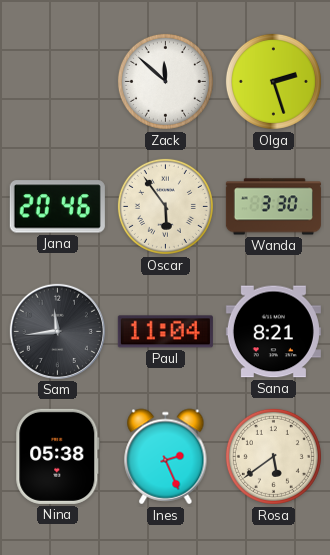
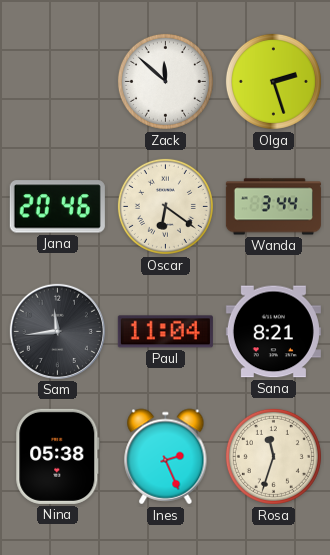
Oscar: 5:54 -> 6:21
Wanda: 3:30 -> 3:44
Rosa: 5:39 -> 11:33
